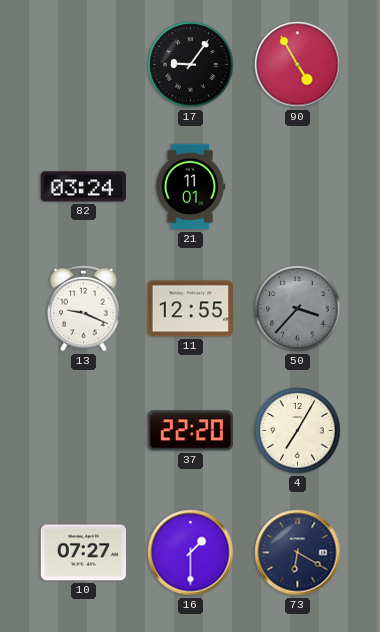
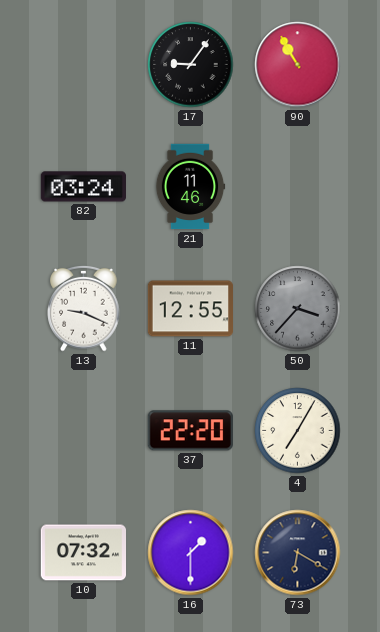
90: 4:55 -> 10:55
21: 11:01 -> 11:46
10: 07:27 -> 07:32
